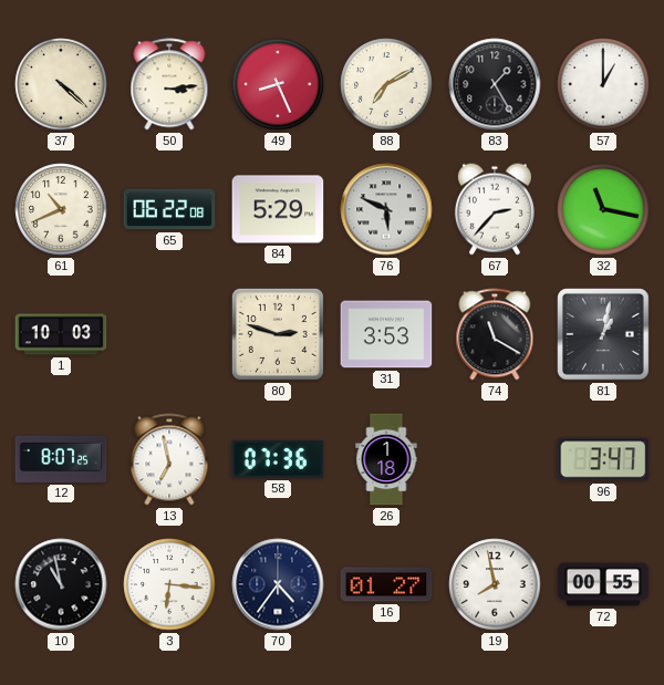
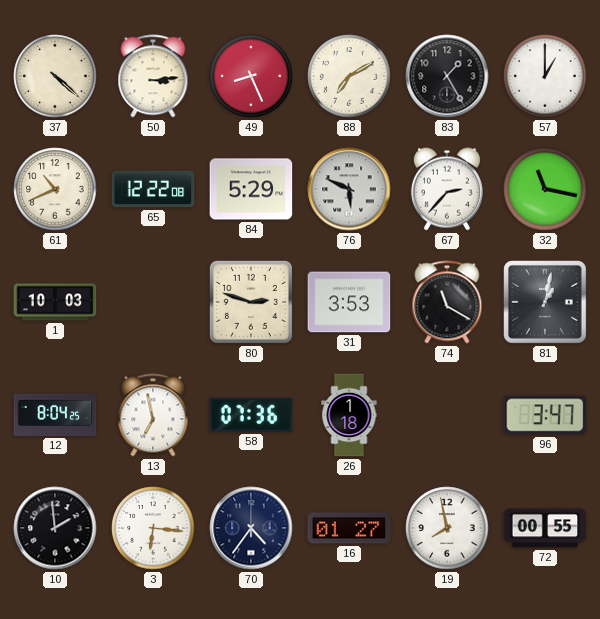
65: 06:22 -> 12:22
12: 8:07 -> 8:04
10: 10:58 -> 1:59
